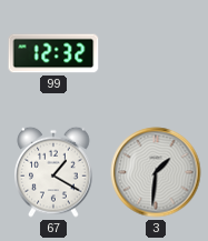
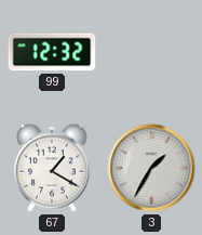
3: 1:31 -> 1:35
